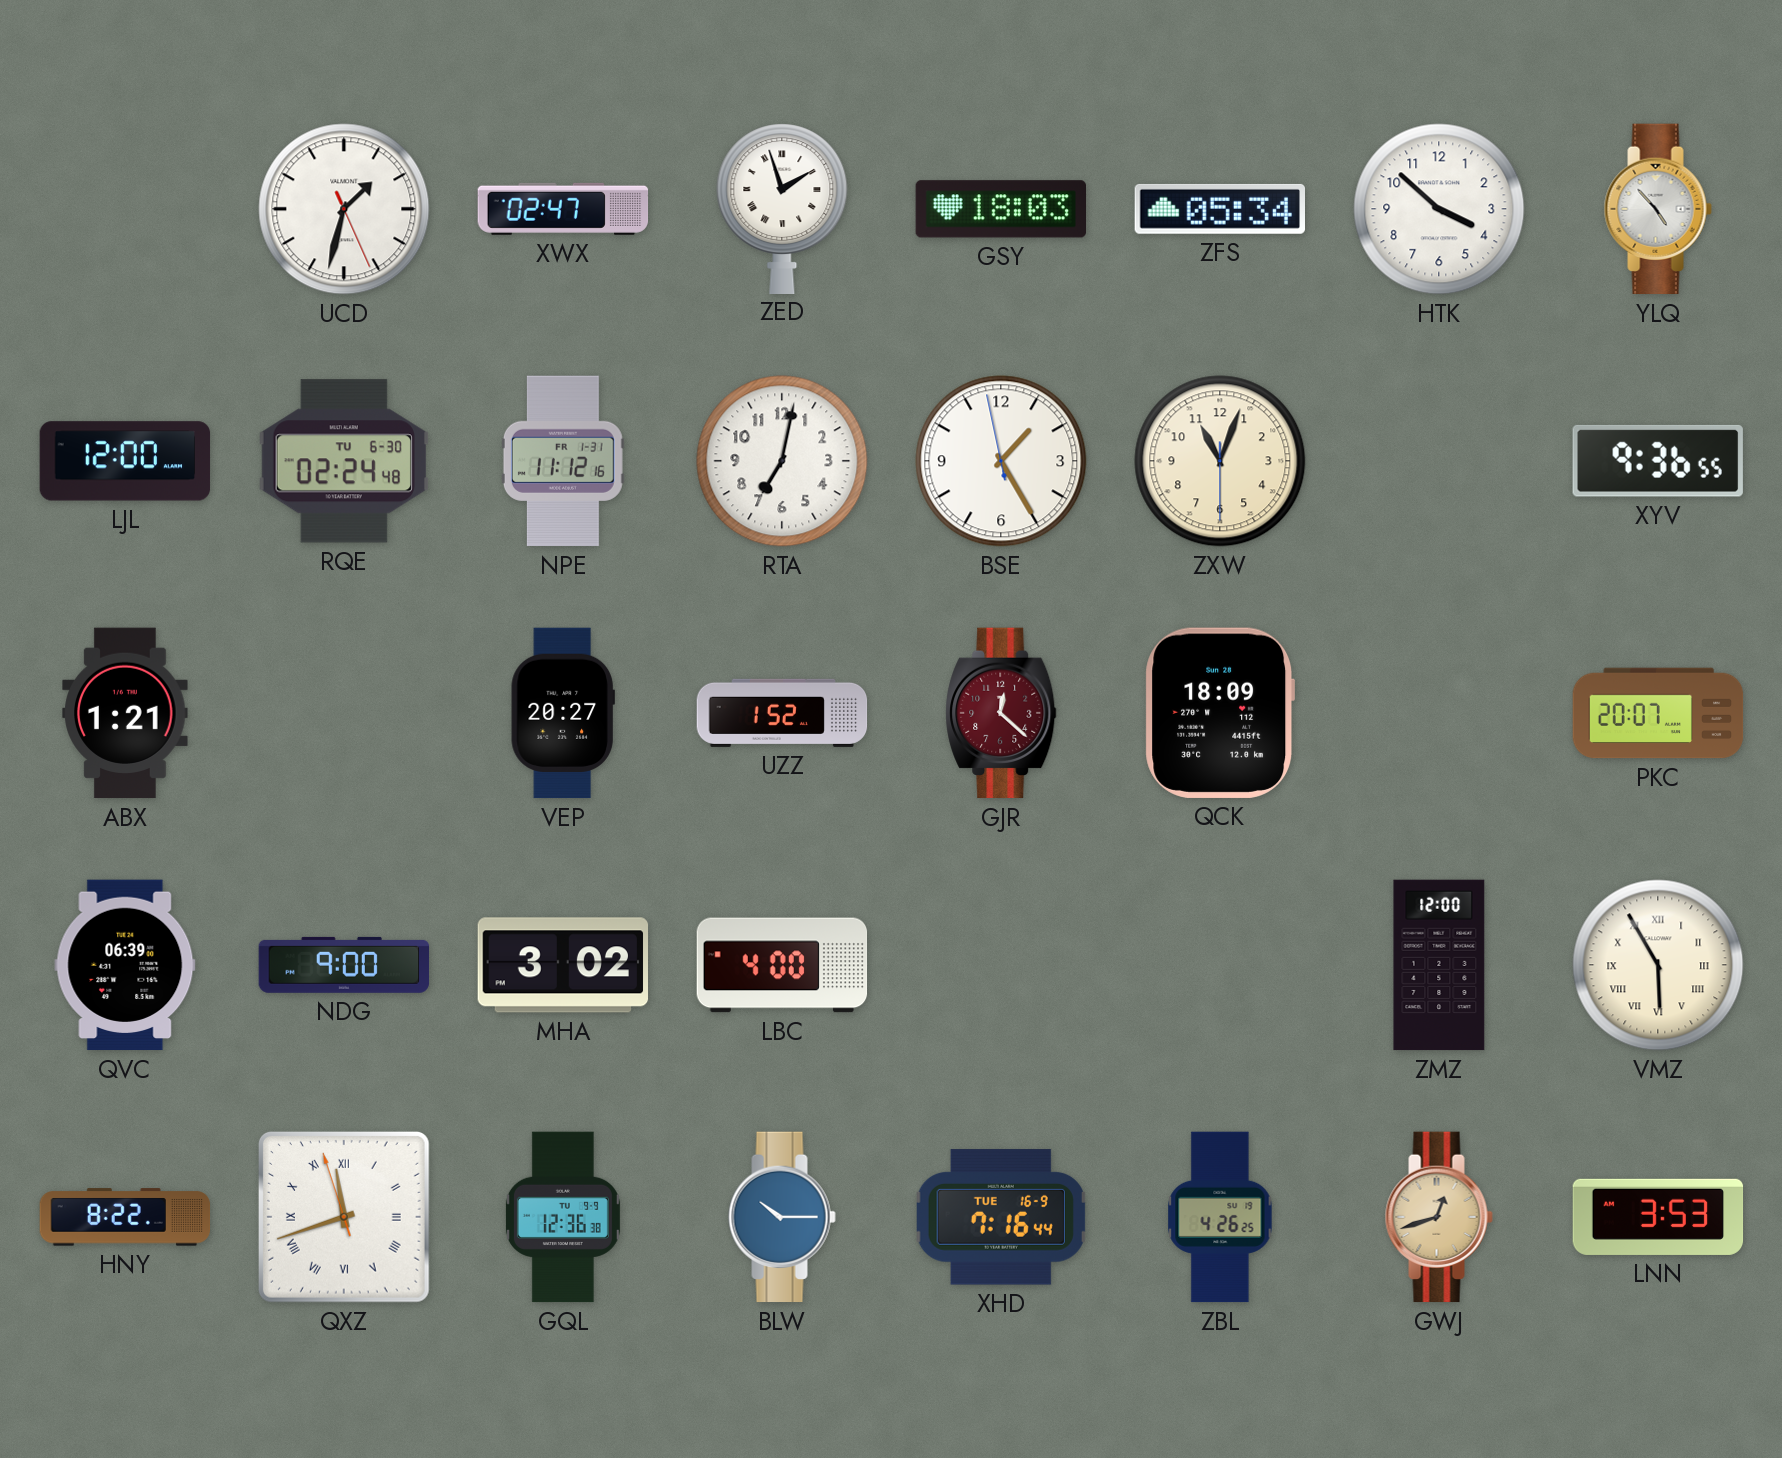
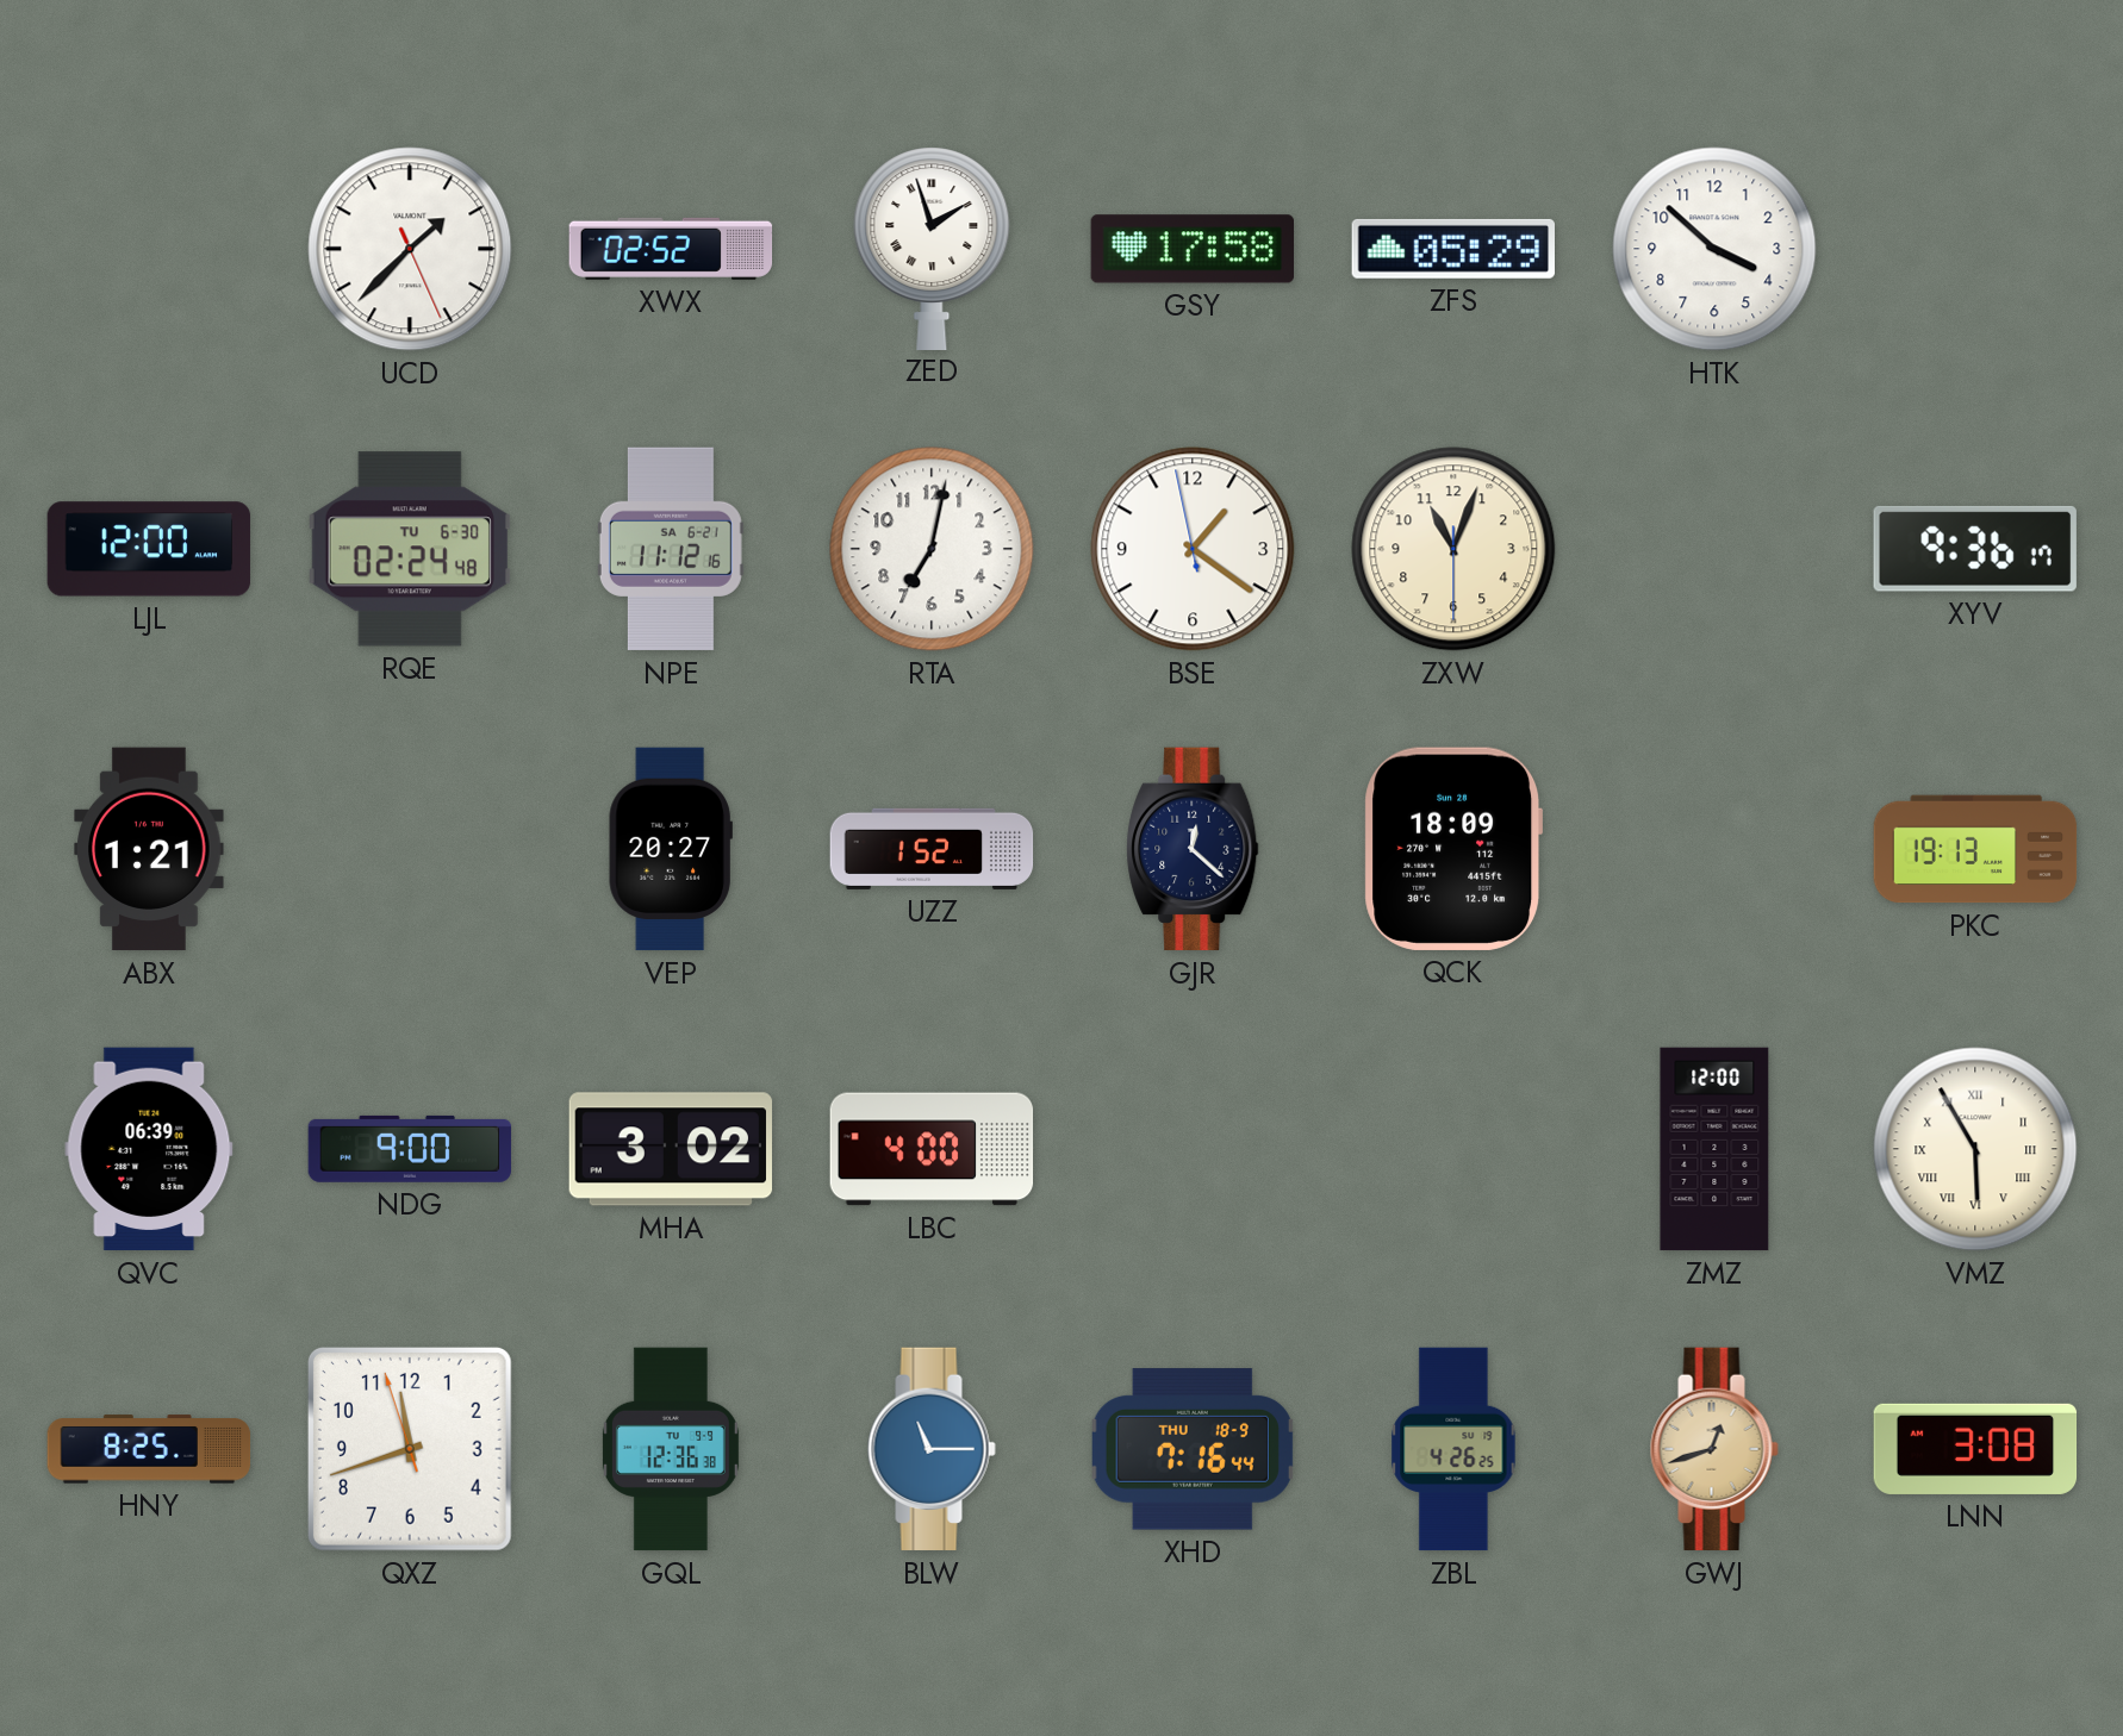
UCD: 1:32 -> 1:37
XWX: 02:47 -> 02:52
GSY: 18:03 -> 17:58
ZFS: 05:34 -> 05:29
YLQ: 4:53 -> none
NPE date: FR 1-31 -> SA 6-21
BSE: 1:24 -> 1:20
XYV: 9:36:55 -> 9:36:17
GJR dial: burgundy -> navy
PKC: 20:07 -> 19:13
HNY: 8:22 -> 8:25
QXZ numerals: Roman -> Arabic
BLW: 10:15 -> 11:15
XHD date: TUE 16-9 -> THU 18-9
LNN: 3:53 -> 3:08
